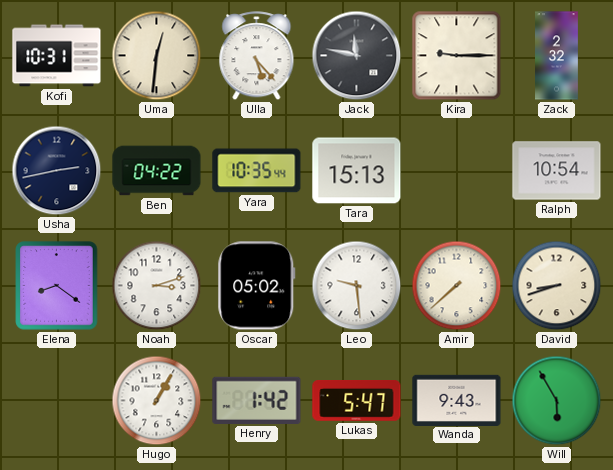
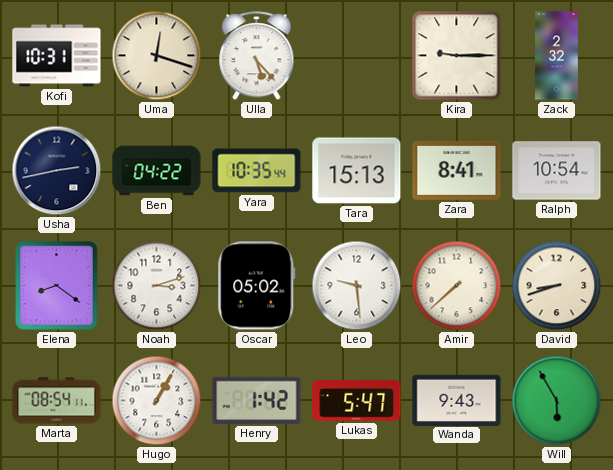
Uma: 12:31 -> 12:18
Jack: 11:47 -> none
Zara: none -> 8:41
Marta: none -> 08:54
